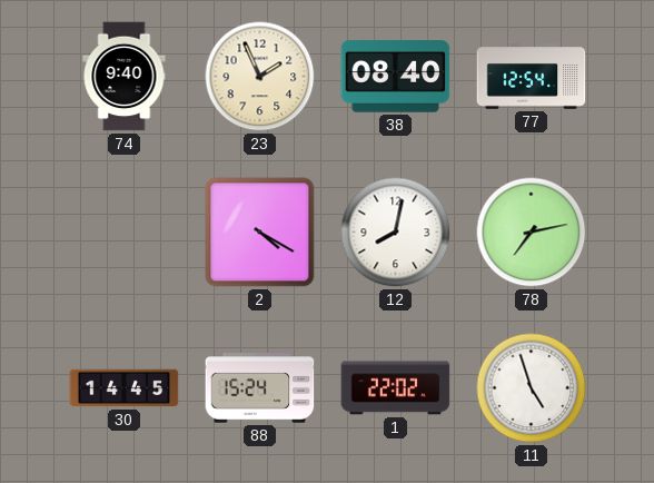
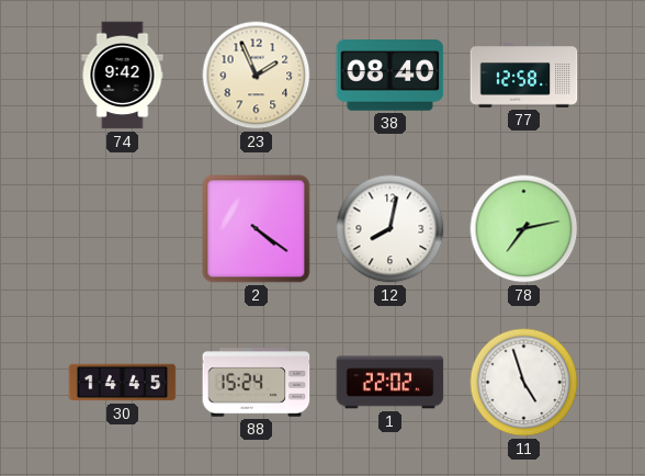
74: 9:40 -> 9:42
77: 12:54 -> 12:58
2: 4:20 -> 4:21
